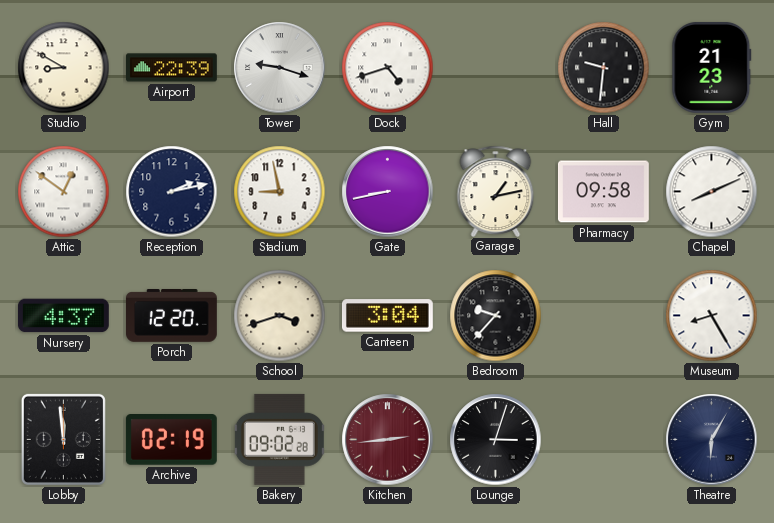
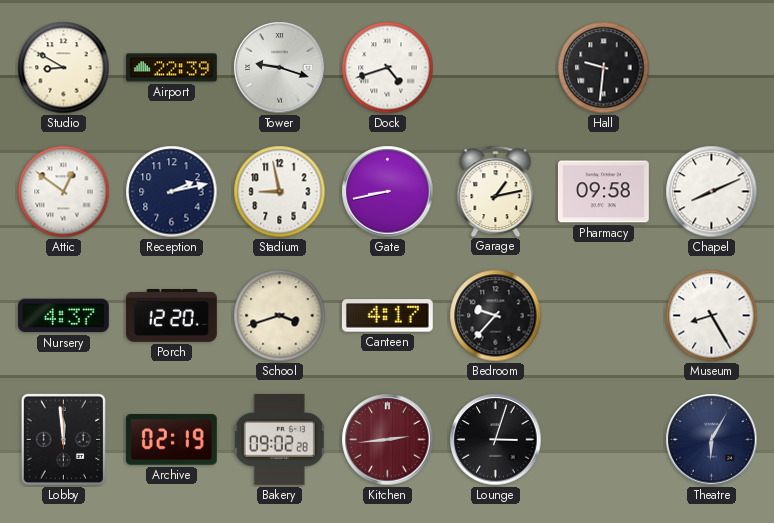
Gym: 21:23 -> none
Canteen: 3:04 -> 4:17
